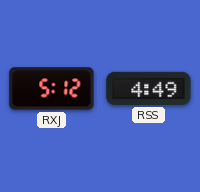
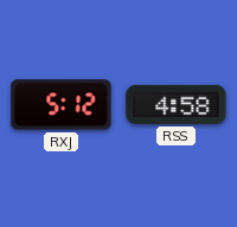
RSS: 4:49 -> 4:58
